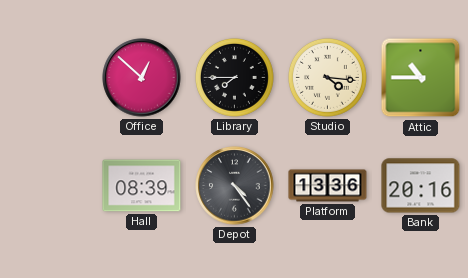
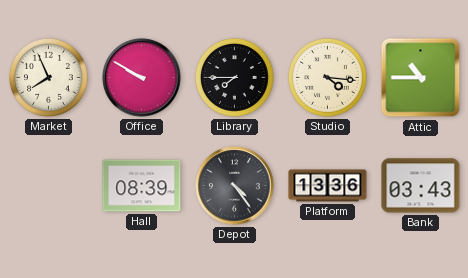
Market: none -> 7:56
Office: 12:52 -> 9:50
Bank: 20:16 -> 03:43
